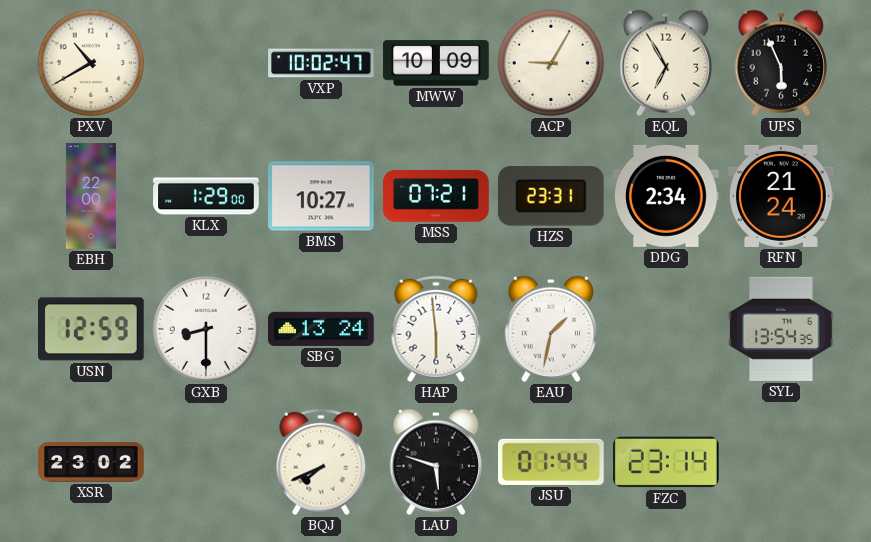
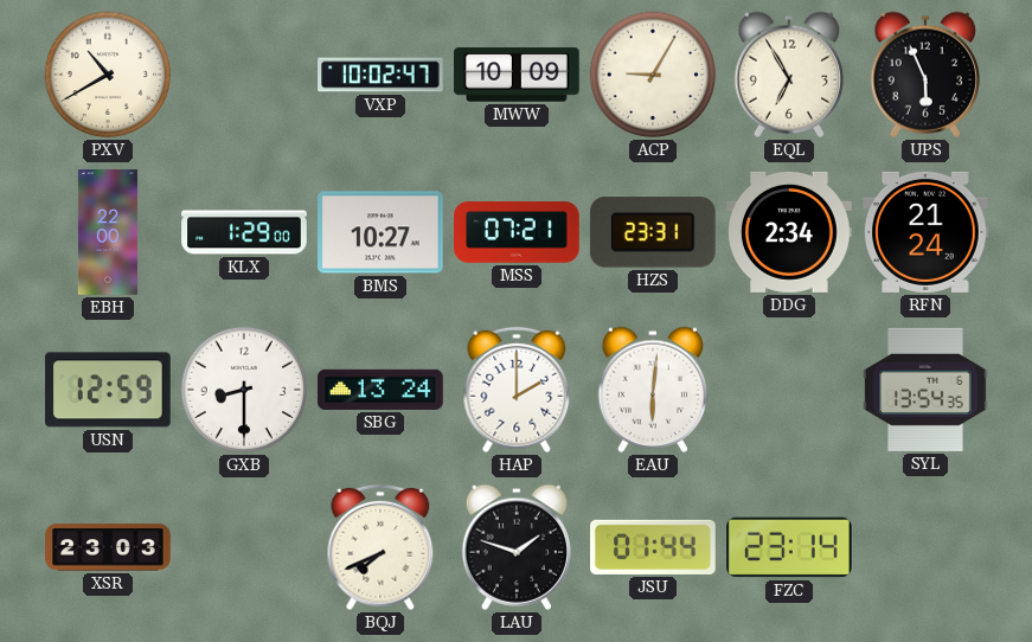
HAP: 5:59 -> 2:00
EAU: 1:32 -> 6:01
XSR: 23:02 -> 23:03
LAU: 5:48 -> 1:48
